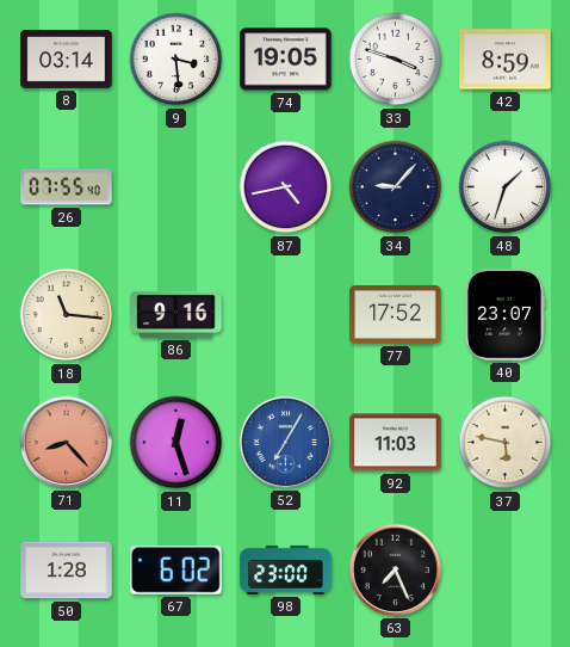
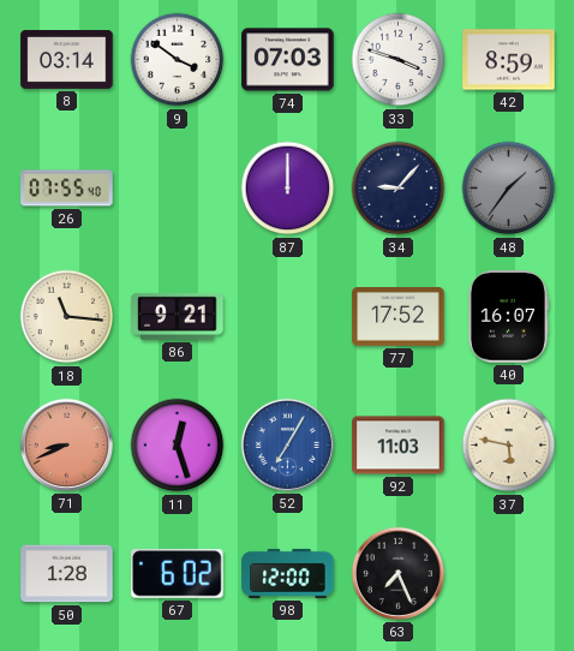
9: 3:29 -> 3:51
74: 19:05 -> 07:03
87: 4:43 -> 12:00
48: 1:33 -> 1:36
48 dial: white -> grey
86: 9:16 -> 9:21
40: 23:07 -> 16:07
71: 8:23 -> 8:41
98: 23:00 -> 12:00
